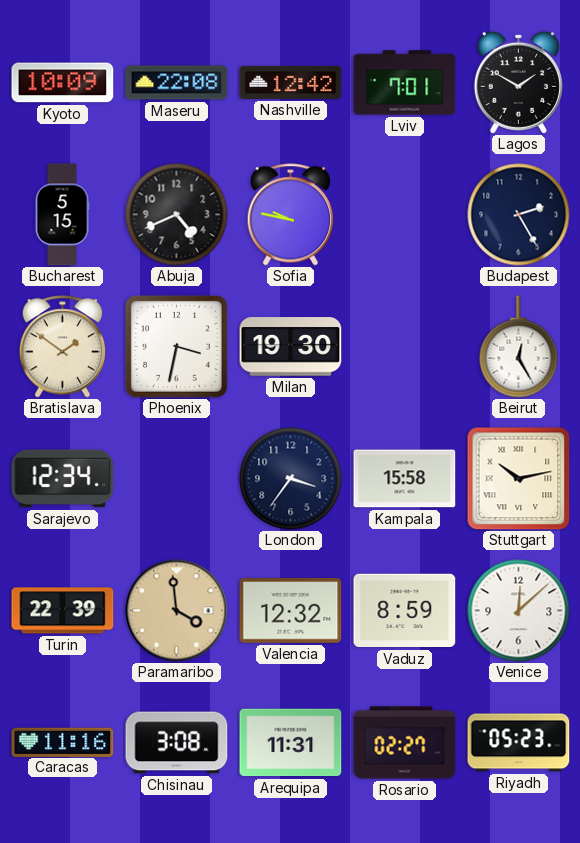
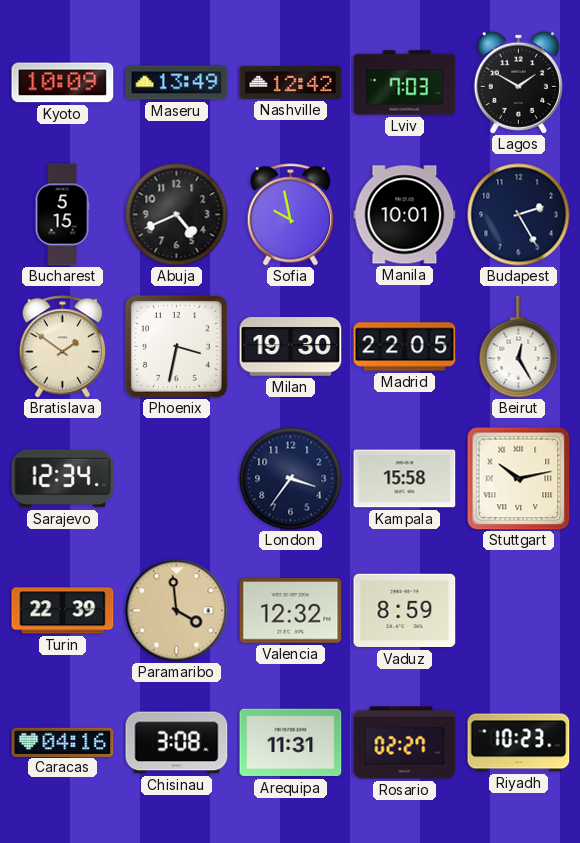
Maseru: 22:08 -> 13:49
Lviv: 7:01 -> 7:03
Sofia: 9:47 -> 9:58
Manila: none -> 10:01
Madrid: none -> 22:05
Venice: 12:08 -> none
Caracas: 11:16 -> 04:16
Riyadh: 05:23 -> 10:23
